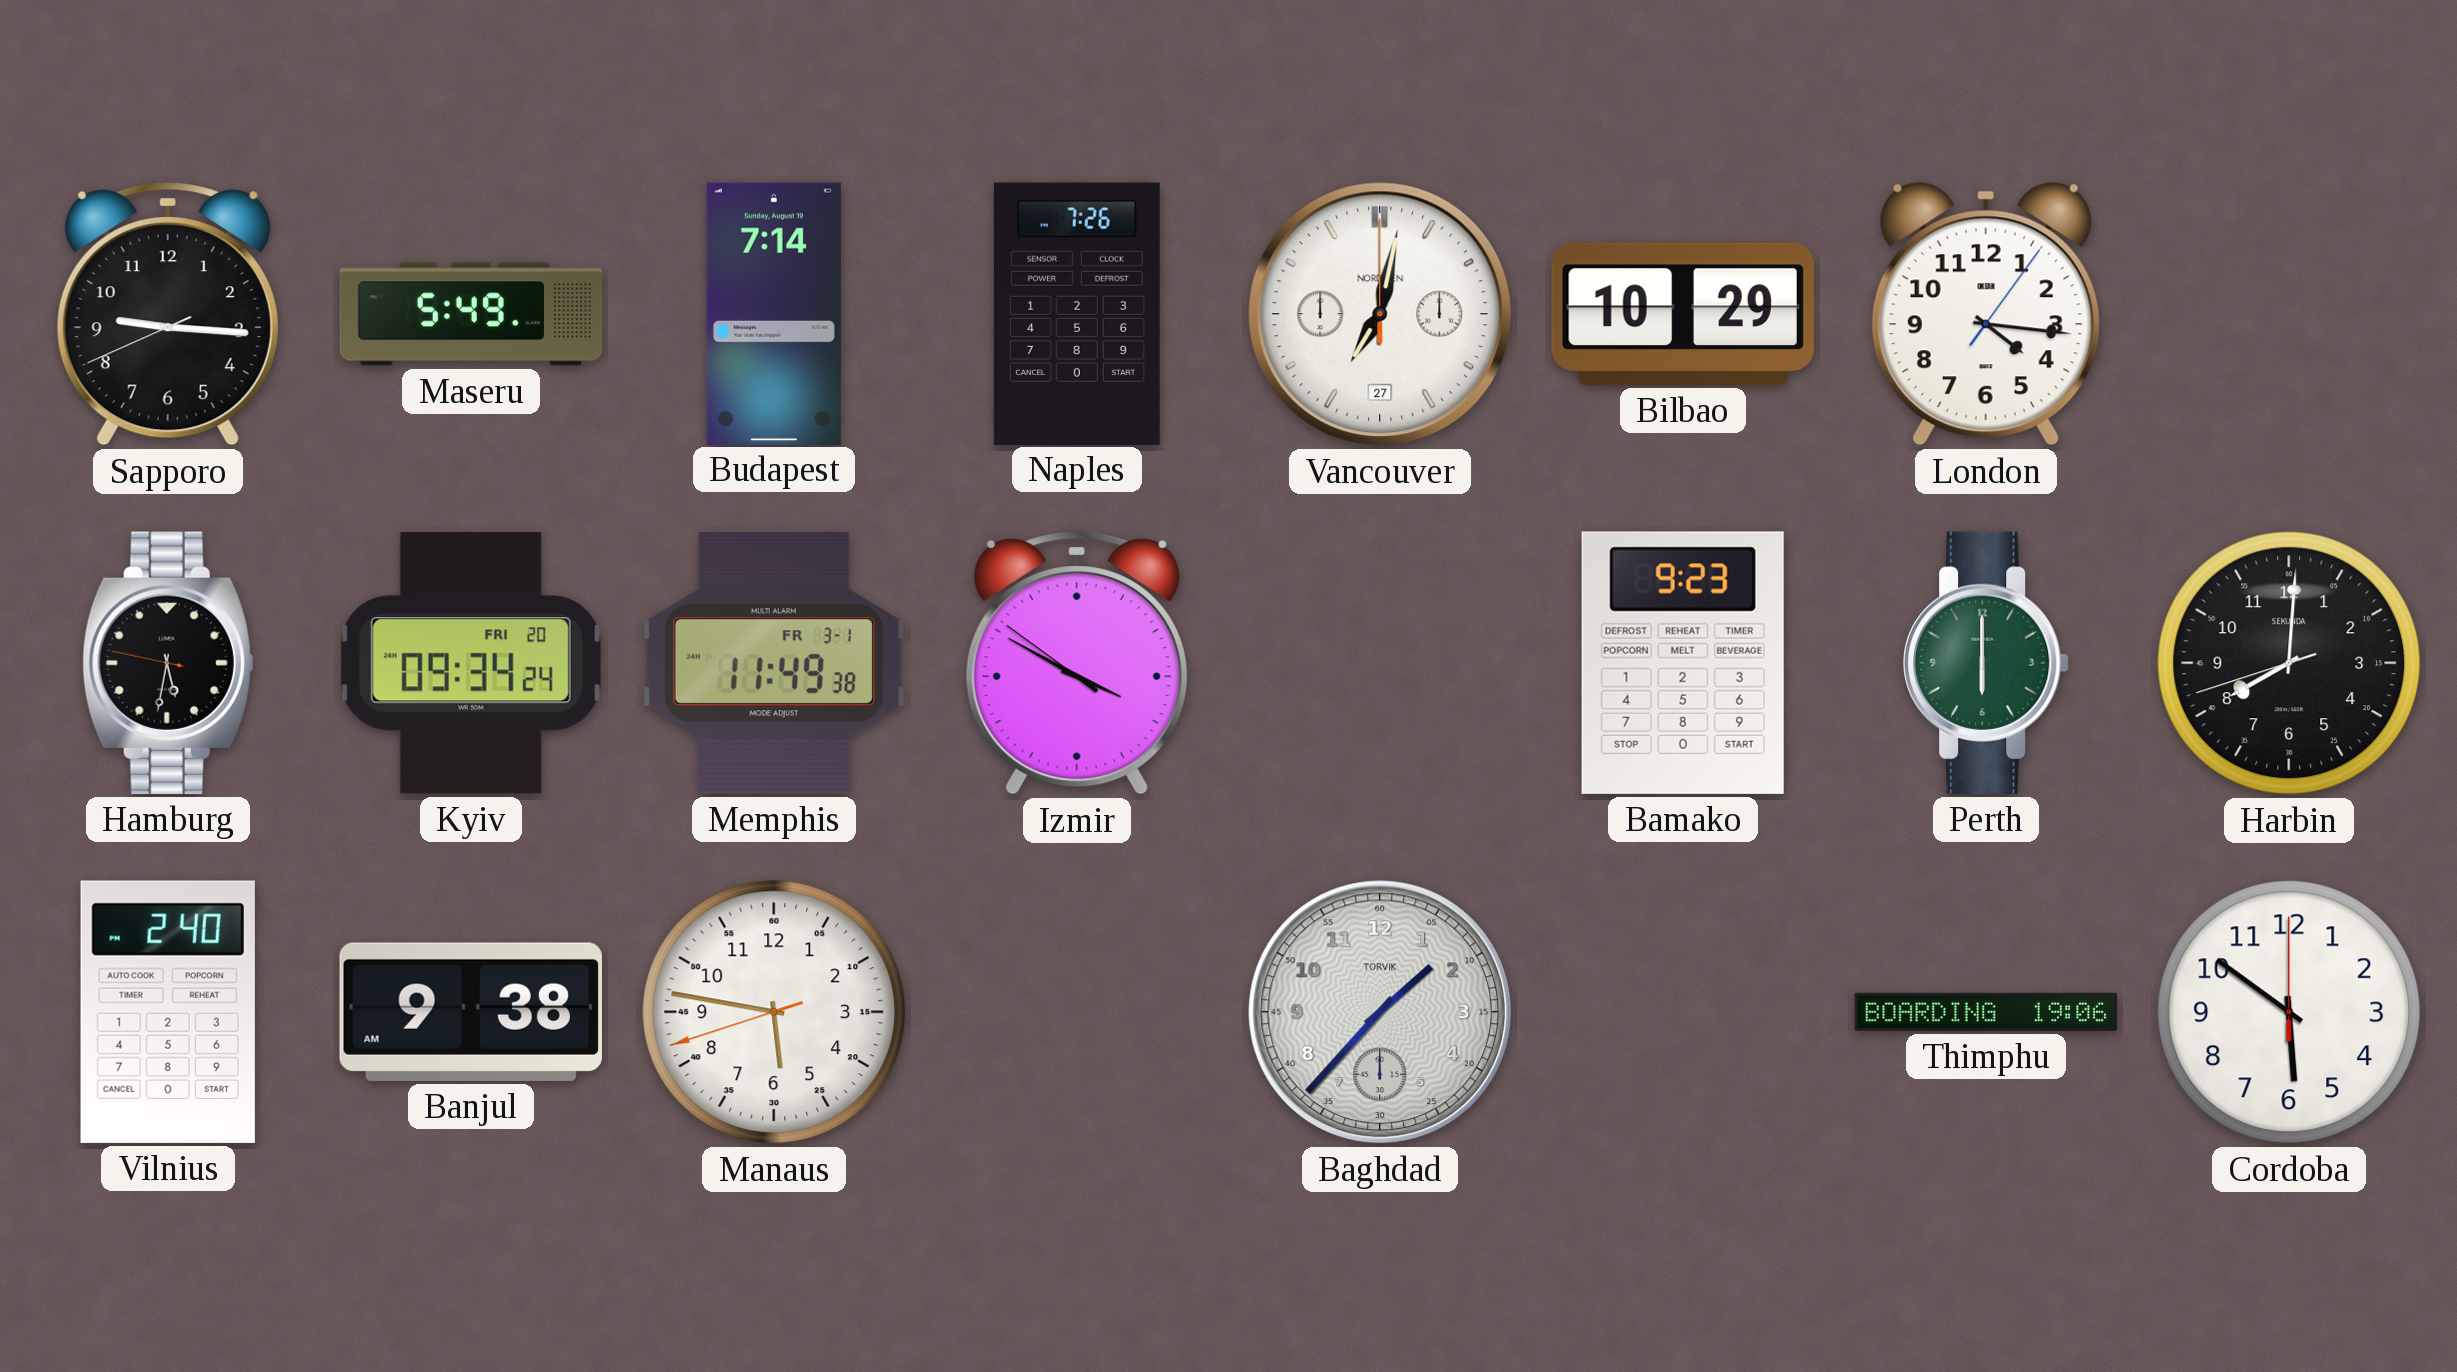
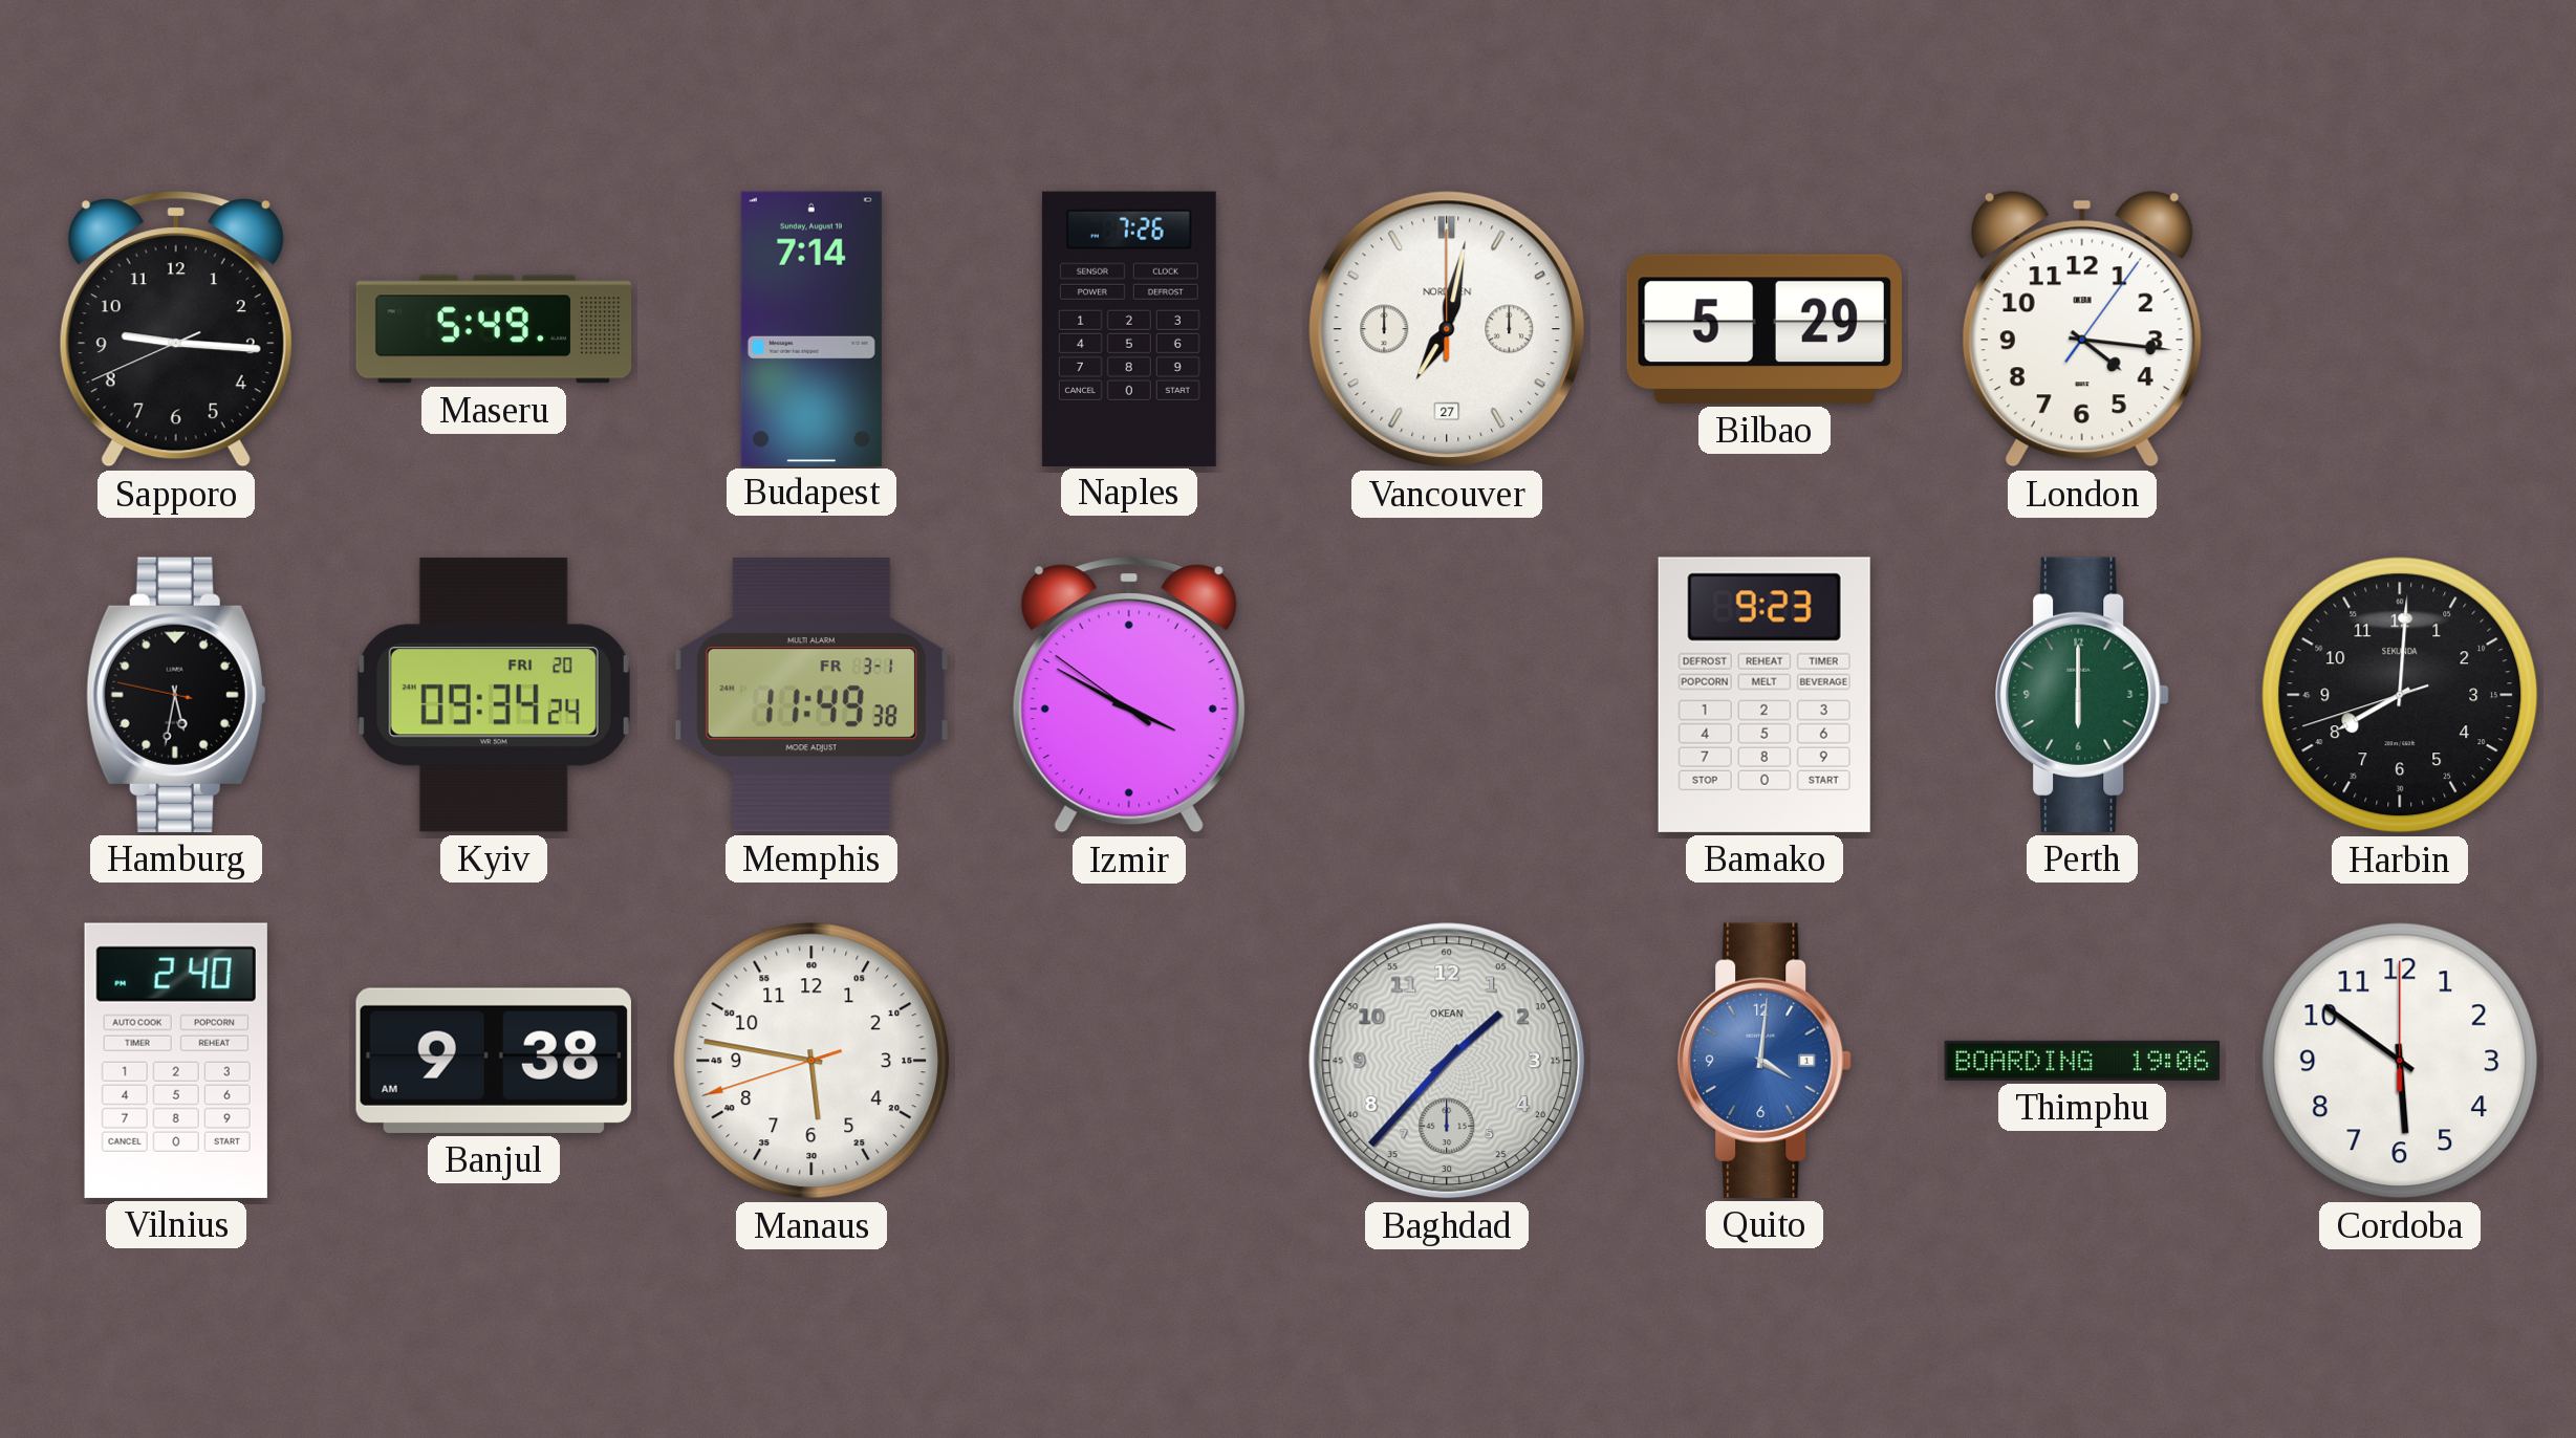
Bilbao: 10:29 -> 5:29
Baghdad brand: TORVIK -> OKEAN
Quito: none -> 4:01
